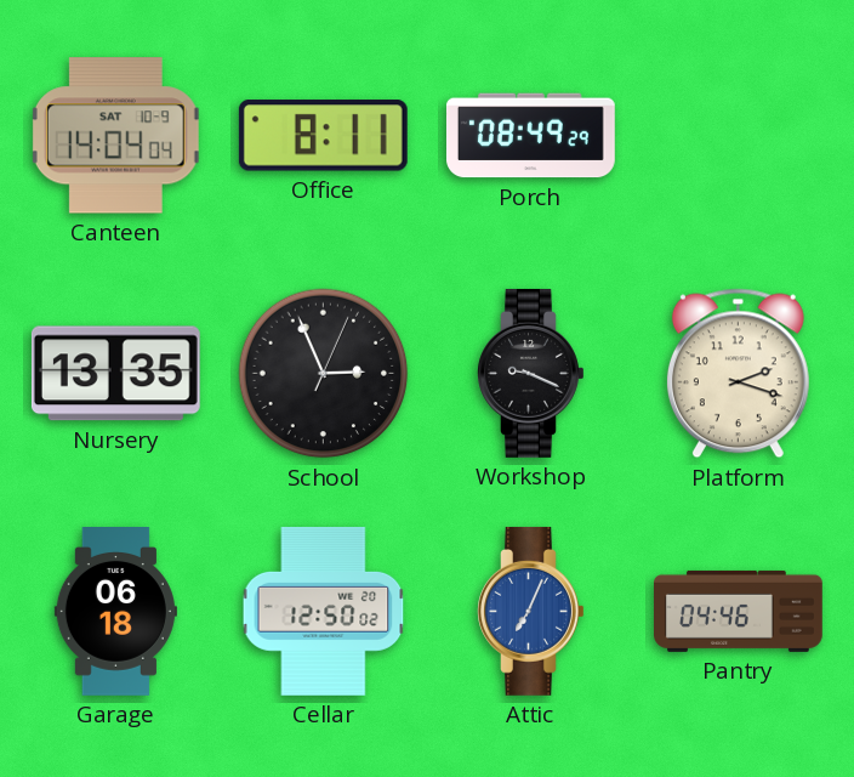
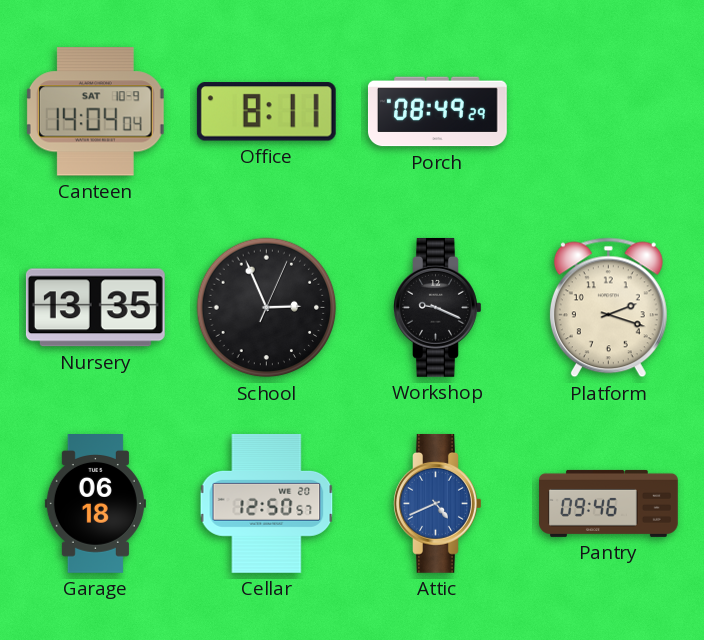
Cellar: 12:50:02 -> 12:50:57
Attic: 7:04 -> 4:41
Pantry: 04:46 -> 09:46
